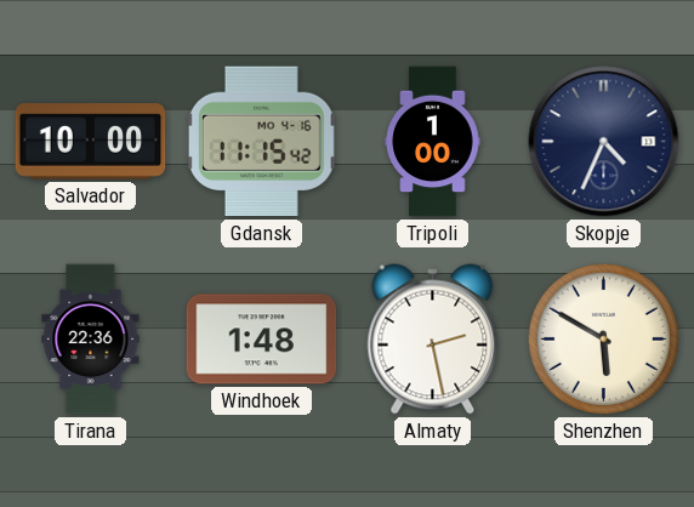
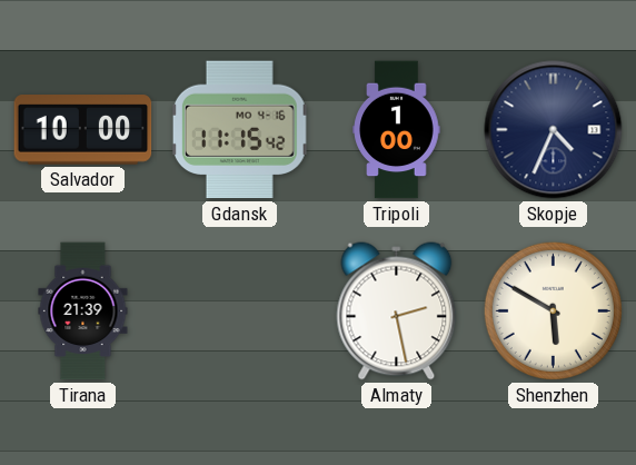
Tirana: 22:36 -> 21:39
Windhoek: 1:48 -> none
